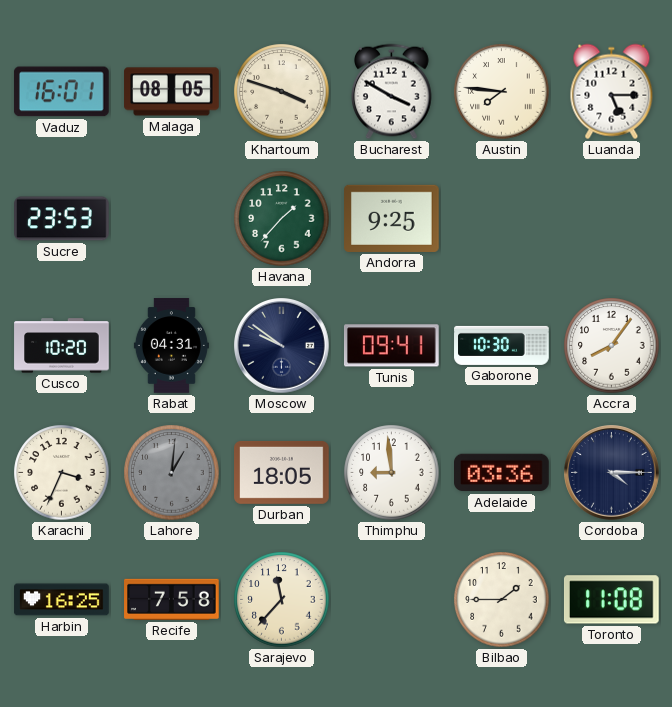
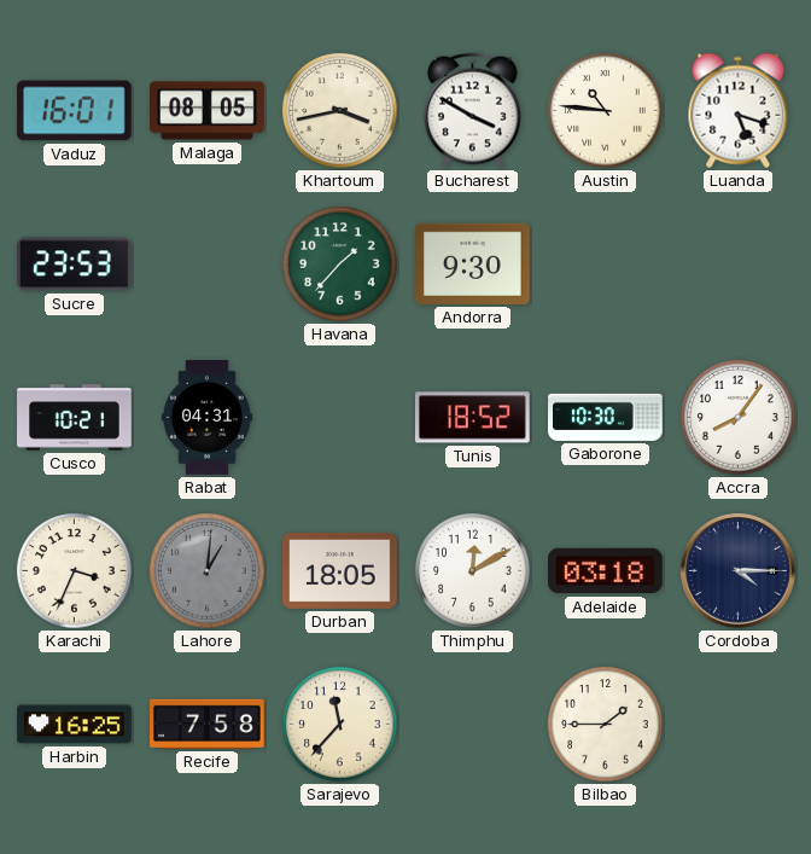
Khartoum: 3:48 -> 3:43
Austin: 7:46 -> 10:46
Luanda: 5:15 -> 5:18
Andorra: 9:25 -> 9:30
Cusco: 10:20 -> 10:21
Moscow: 9:51 -> none
Tunis: 09:41 -> 18:52
Thimphu: 8:59 -> 12:10
Adelaide: 03:36 -> 03:18
Toronto: 11:08 -> none
